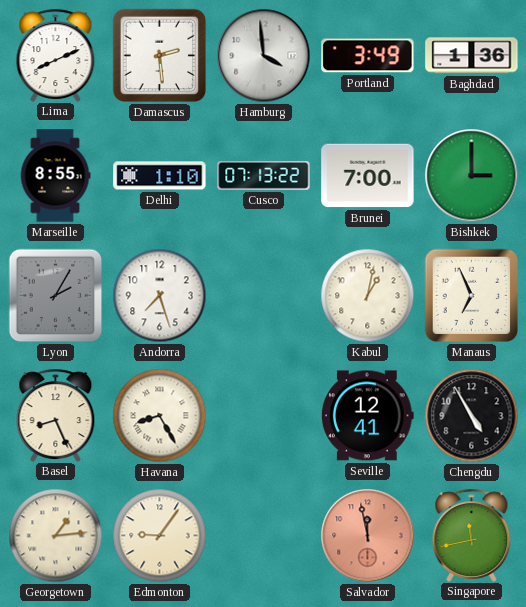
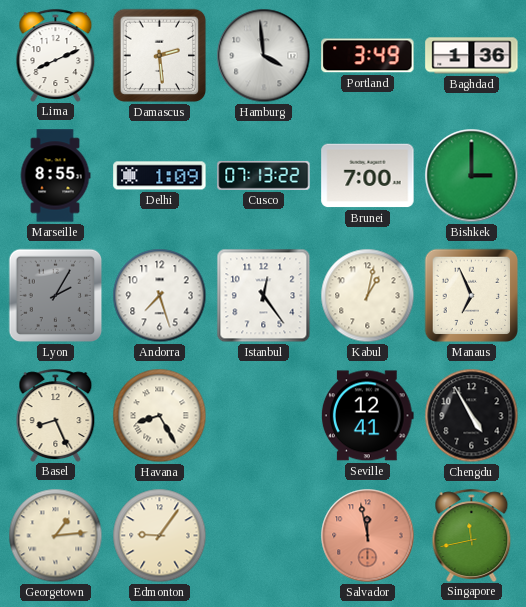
Delhi: 1:10 -> 1:09
Istanbul: none -> 12:24
